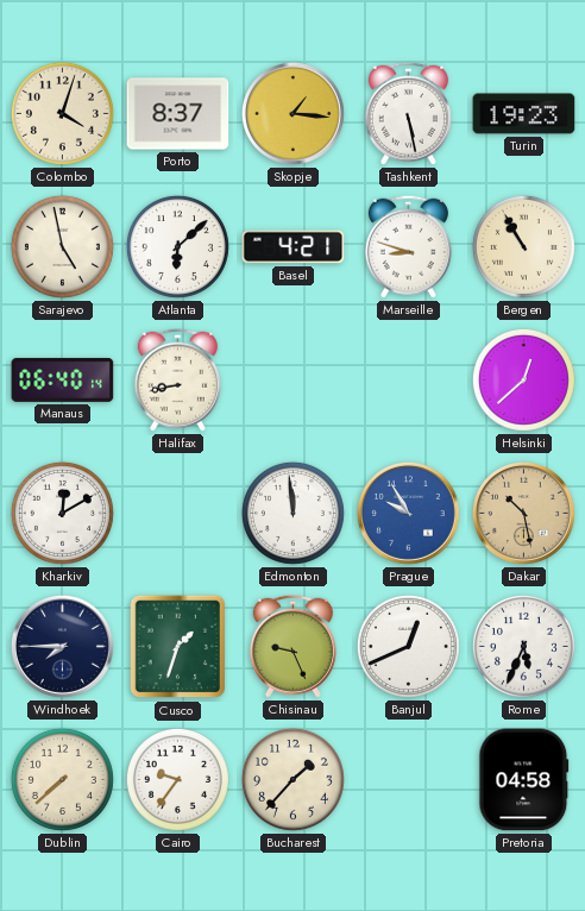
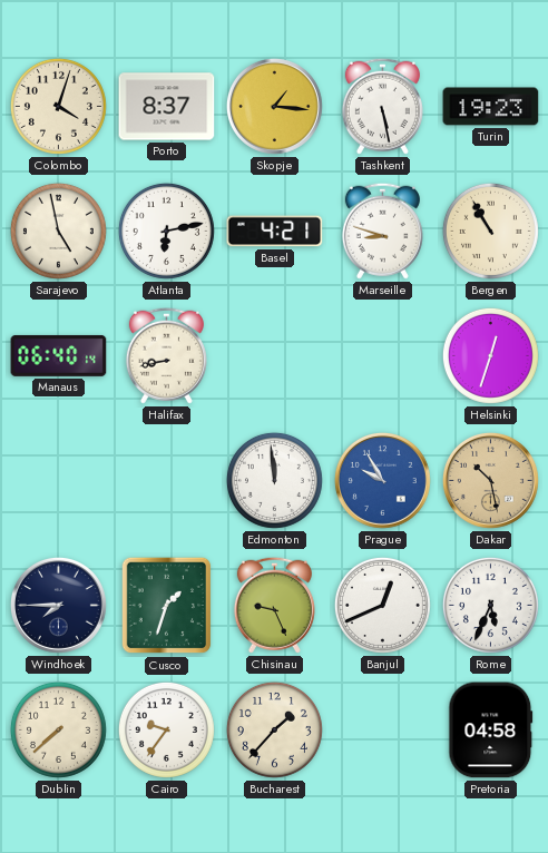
Atlanta: 6:08 -> 6:13
Helsinki: 12:38 -> 12:33
Kharkiv: 12:10 -> none
